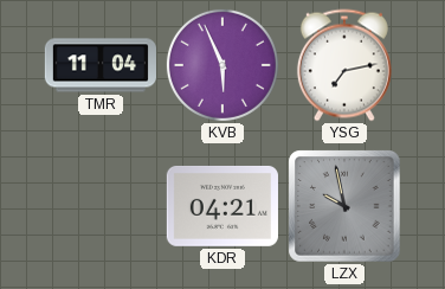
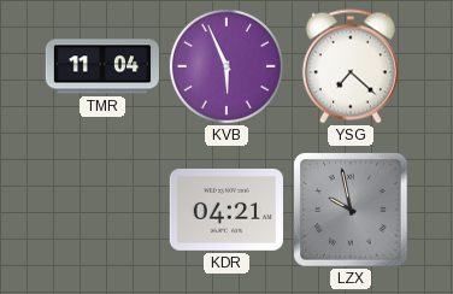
YSG: 7:13 -> 7:22
